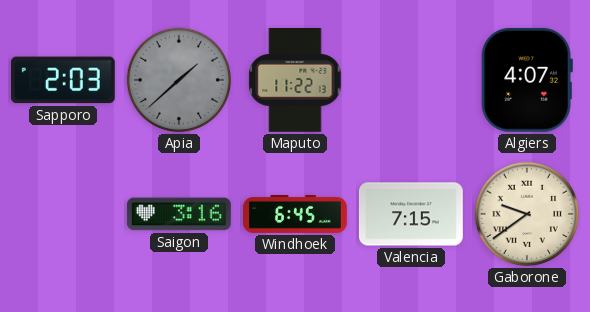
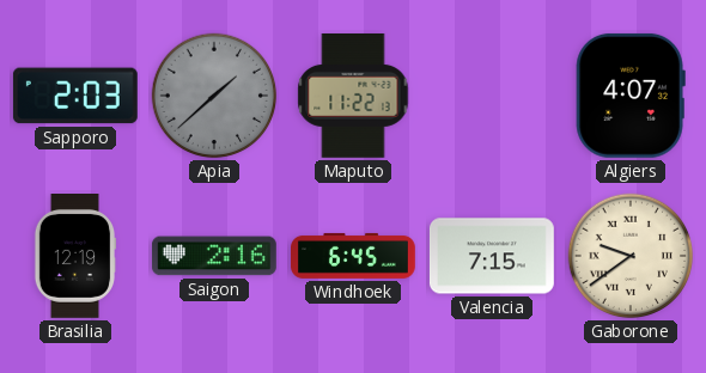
Brasilia: none -> 12:19
Saigon: 3:16 -> 2:16
